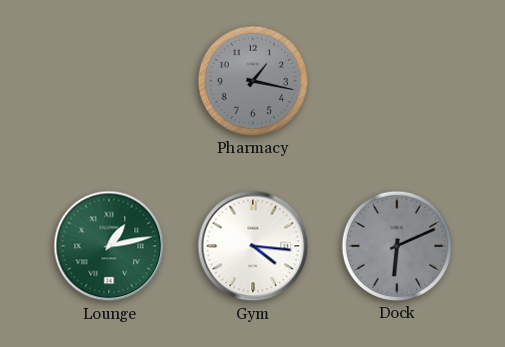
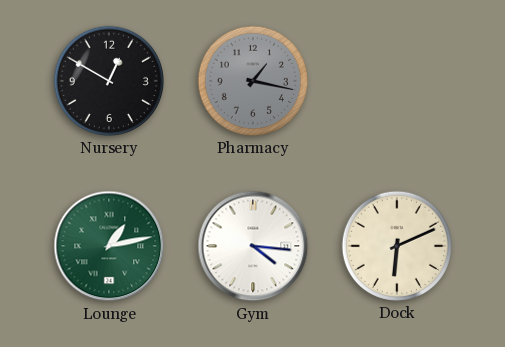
Nursery: none -> 12:50
Dock dial: grey -> cream
